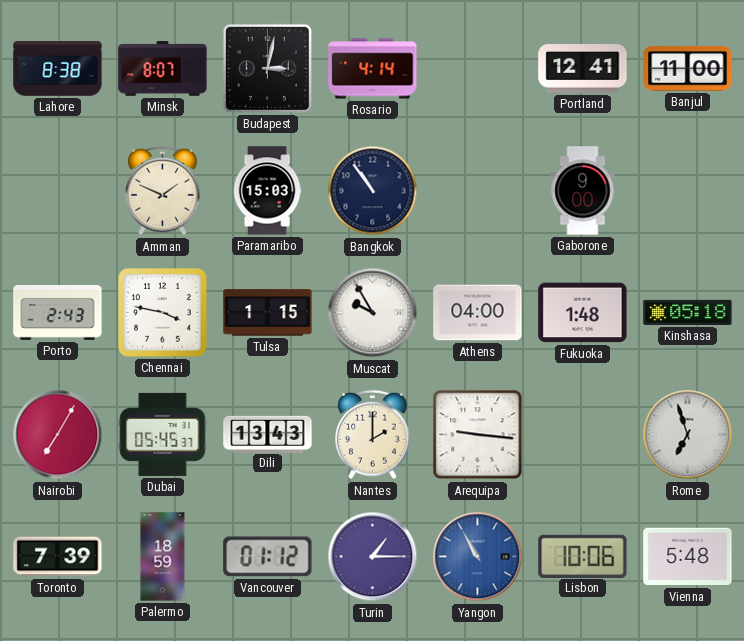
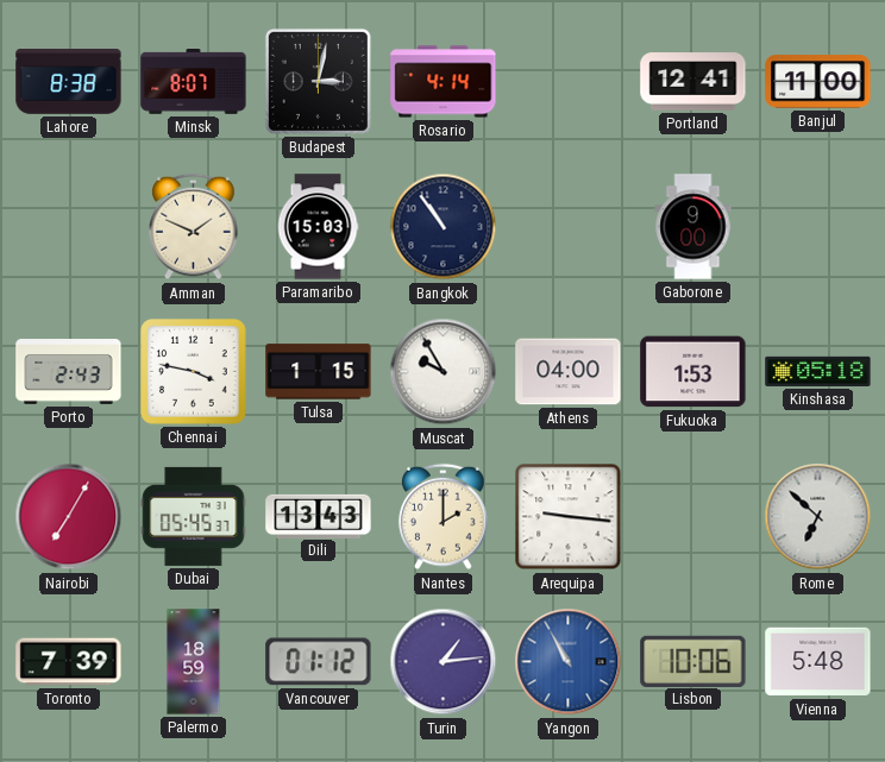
Fukuoka: 1:48 -> 1:53
Rome: 6:57 -> 6:52
Turin: 1:15 -> 1:14
